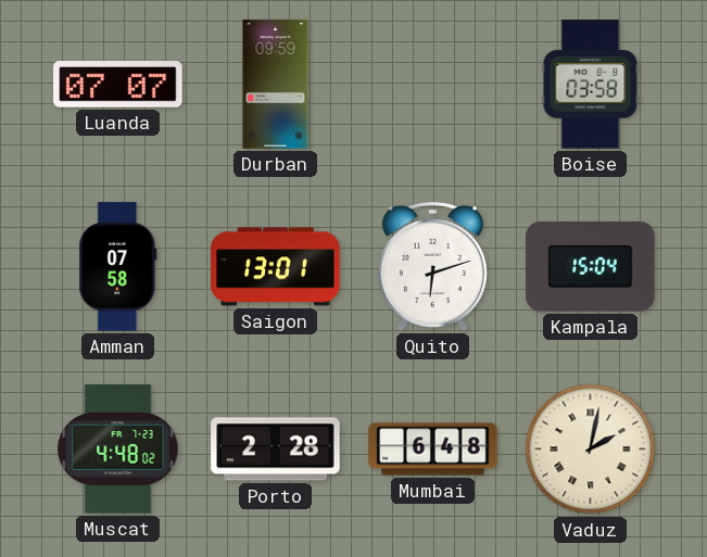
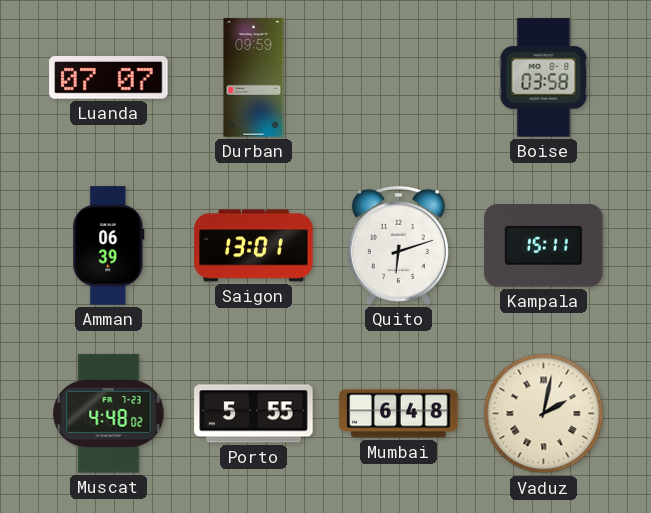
Amman: 07:58 -> 06:39
Kampala: 15:04 -> 15:11
Porto: 2:28 -> 5:55
